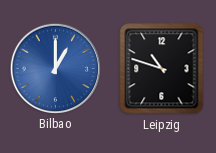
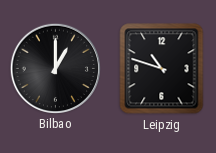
Bilbao dial: blue -> black
